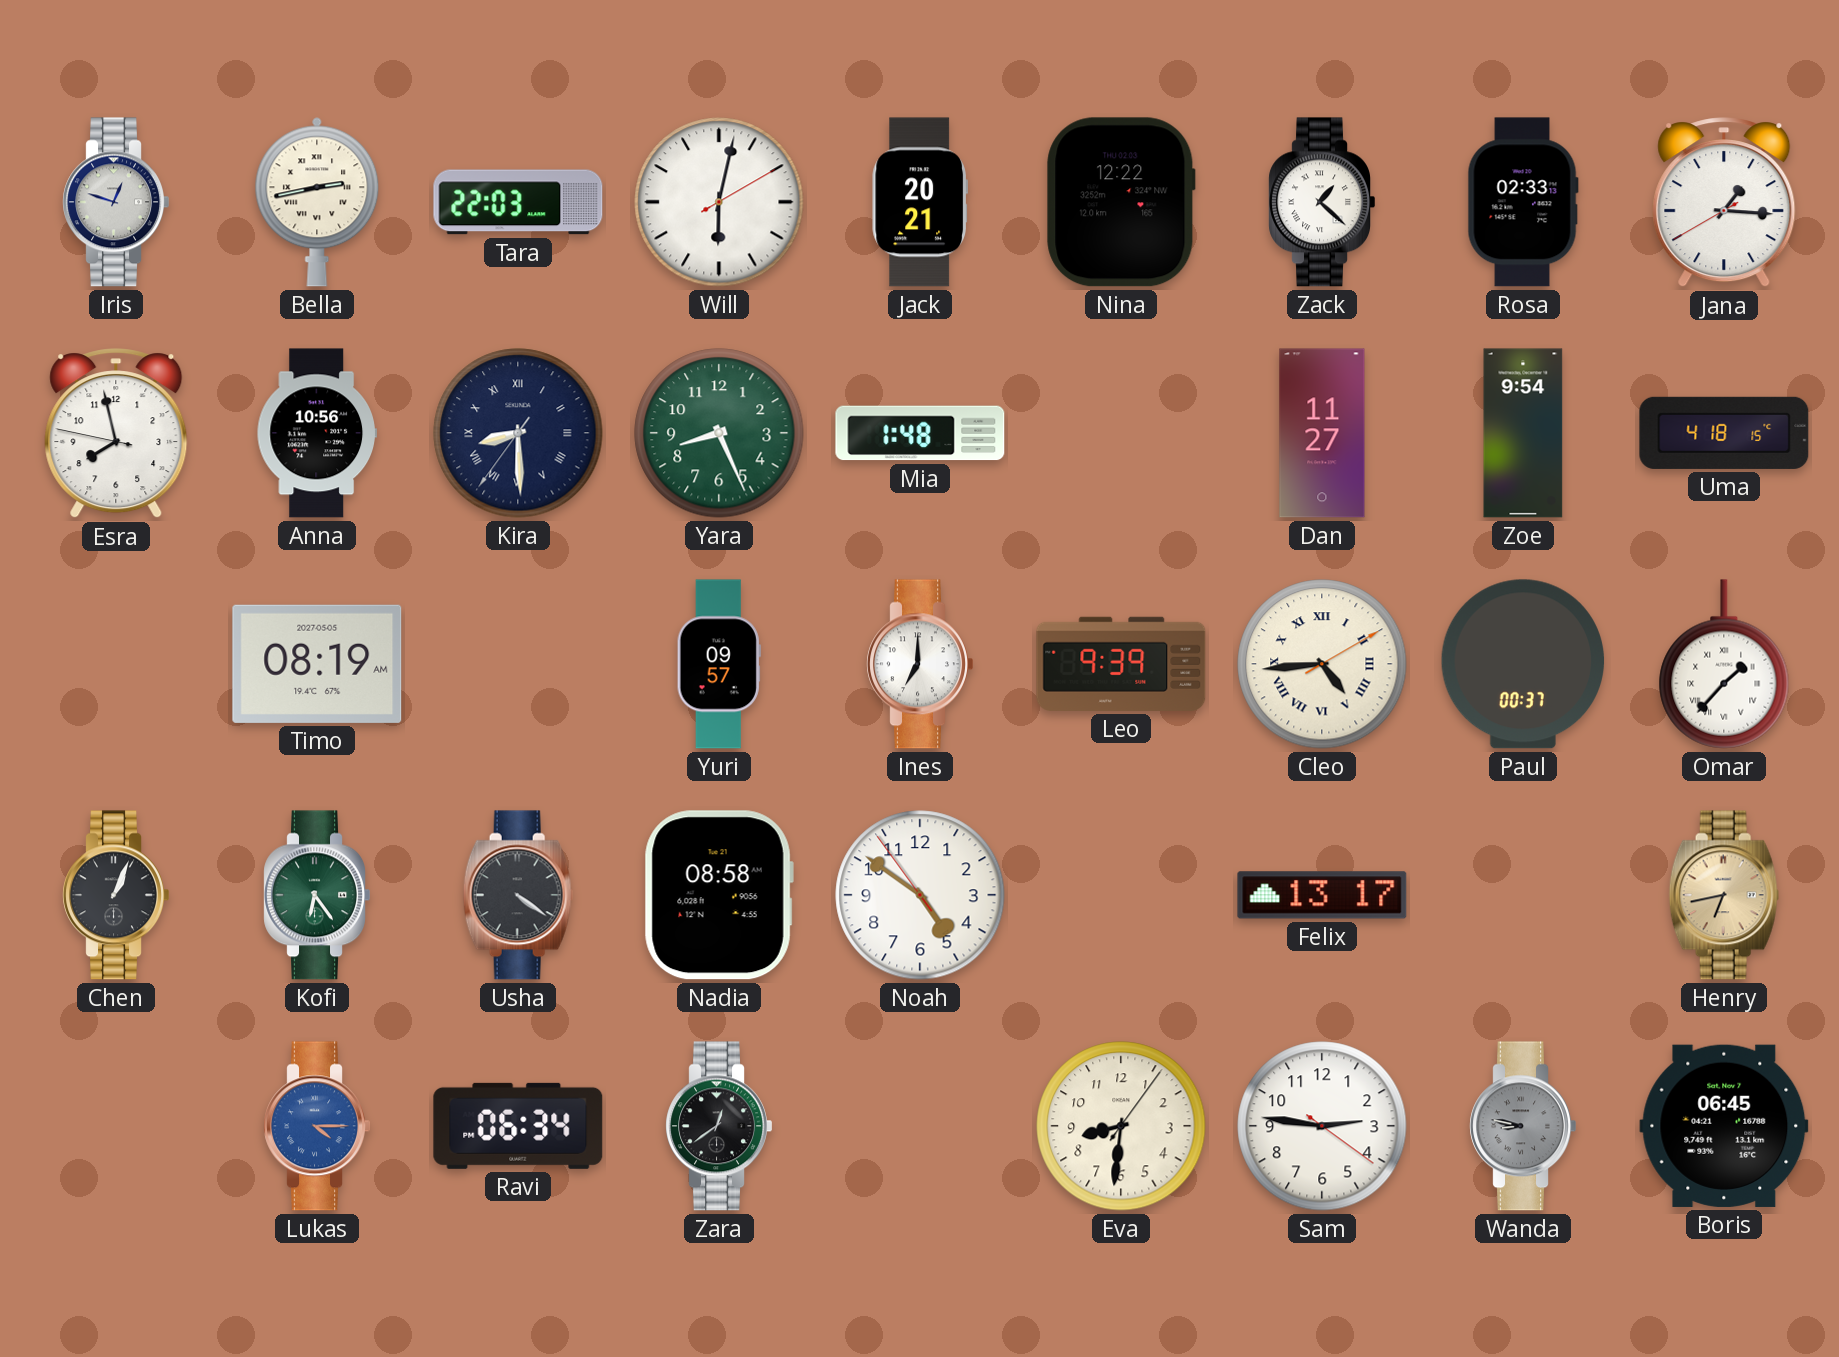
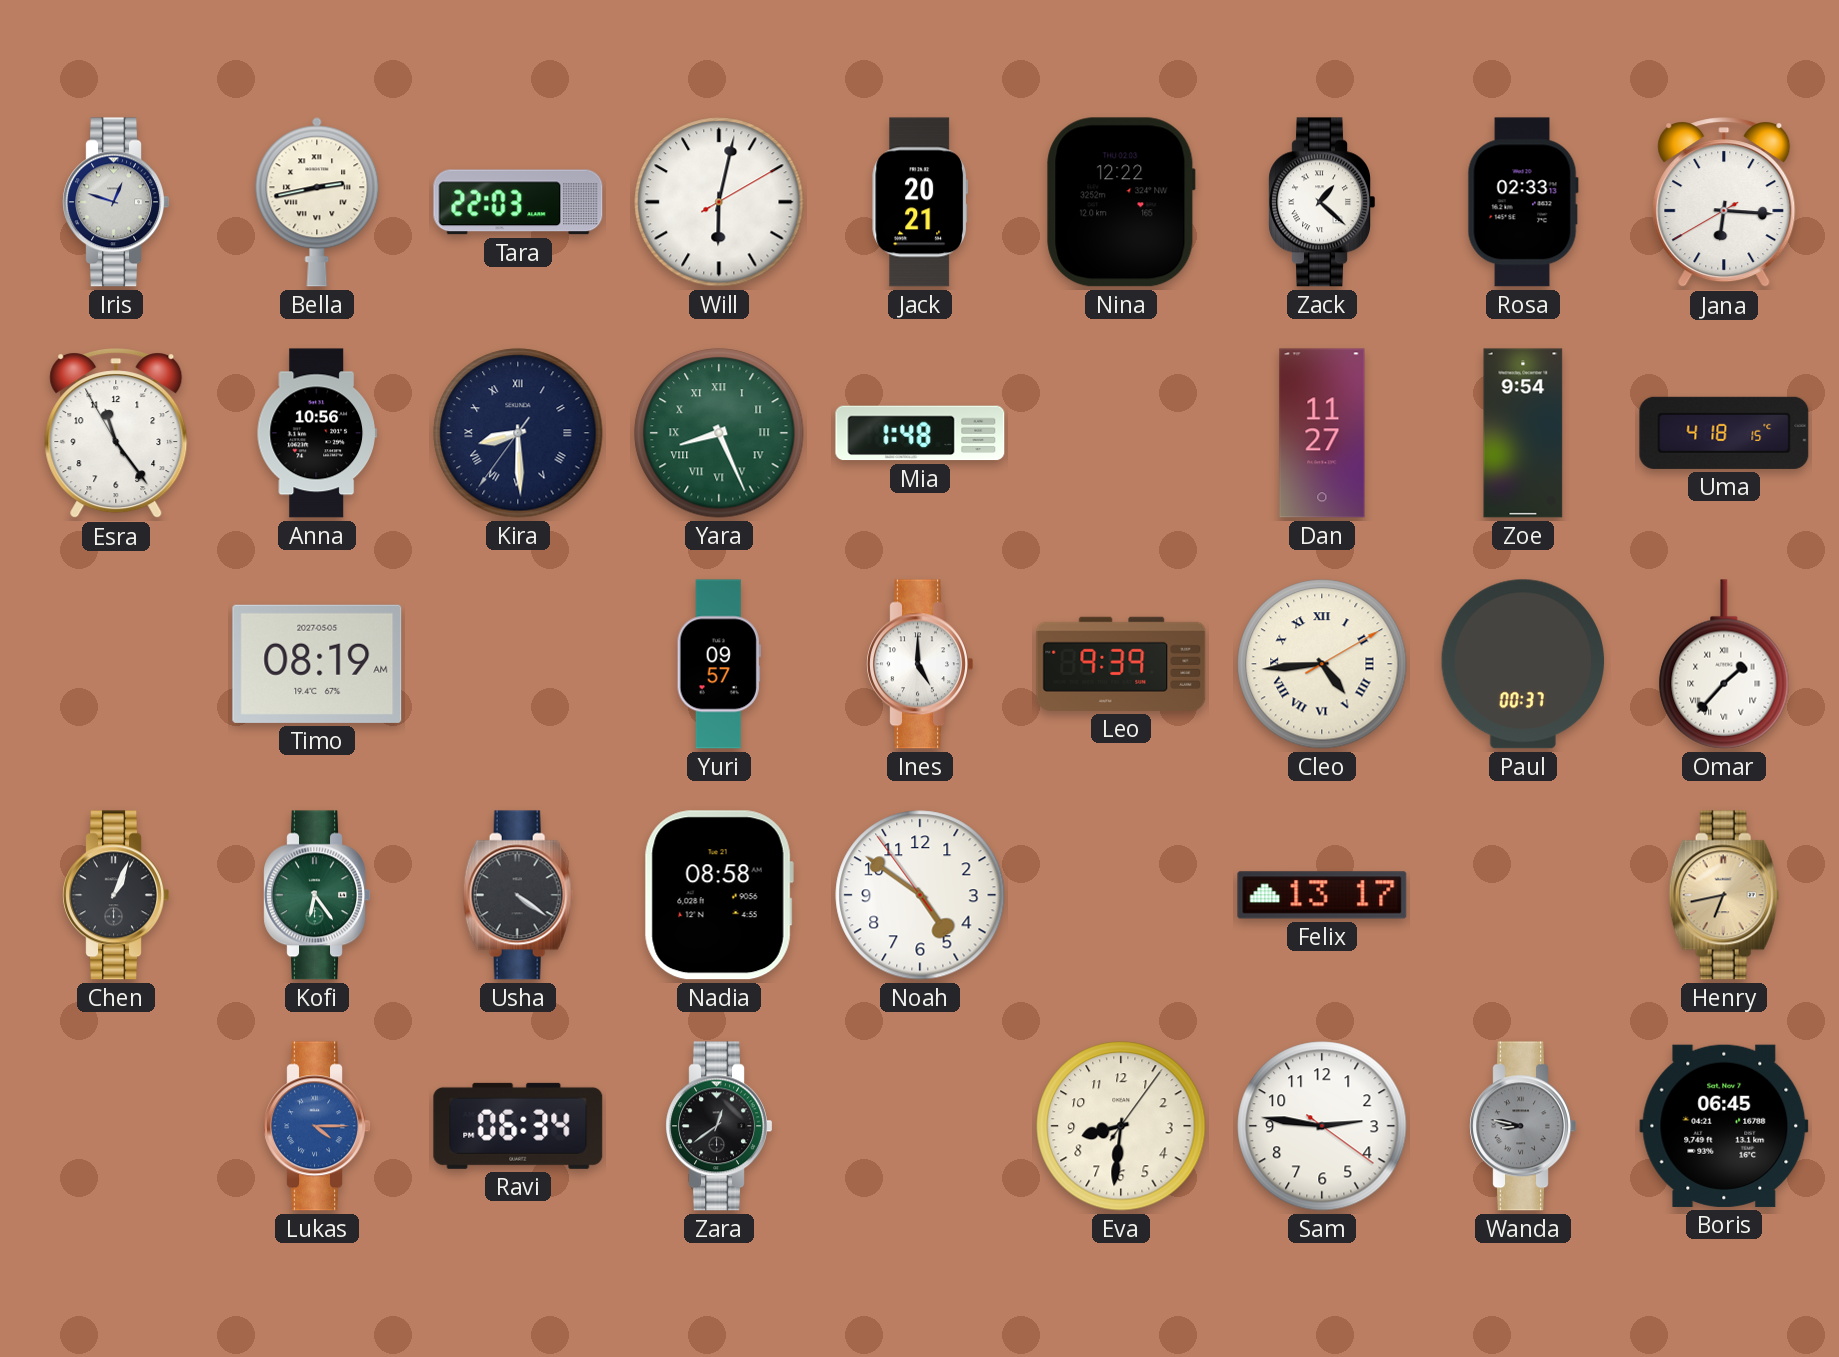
Jana: 1:15 -> 6:15
Esra: 7:57 -> 11:23
Yara numerals: Arabic -> Roman
Ines: 7:00 -> 5:00
